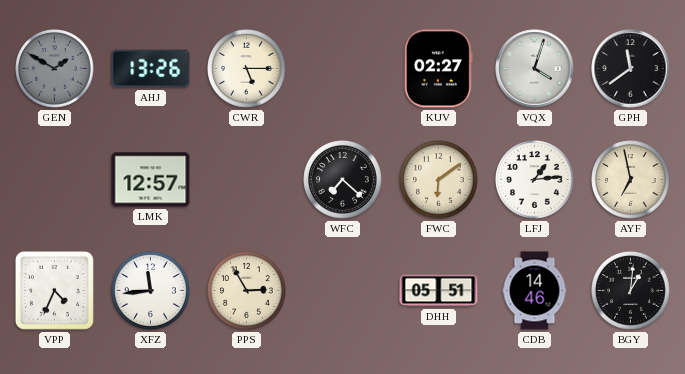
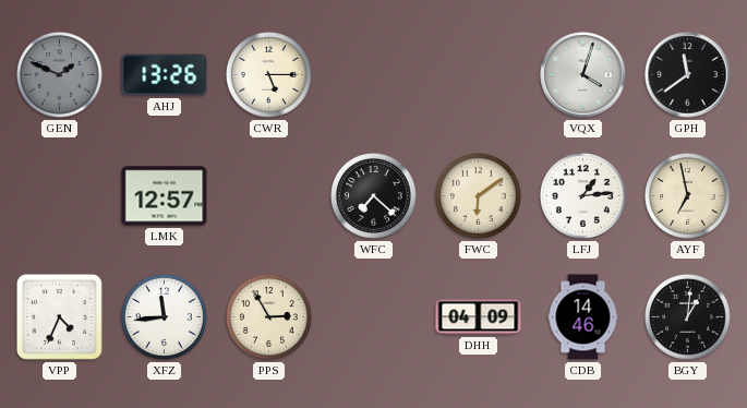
GEN: 1:50 -> 1:49
KUV: 02:27 -> none
DHH: 05:51 -> 04:09
